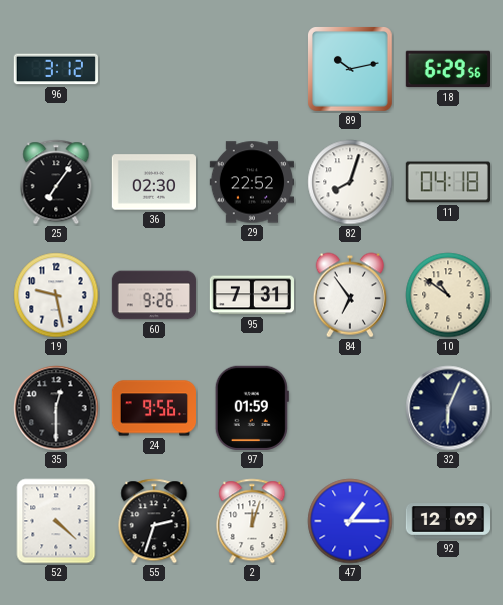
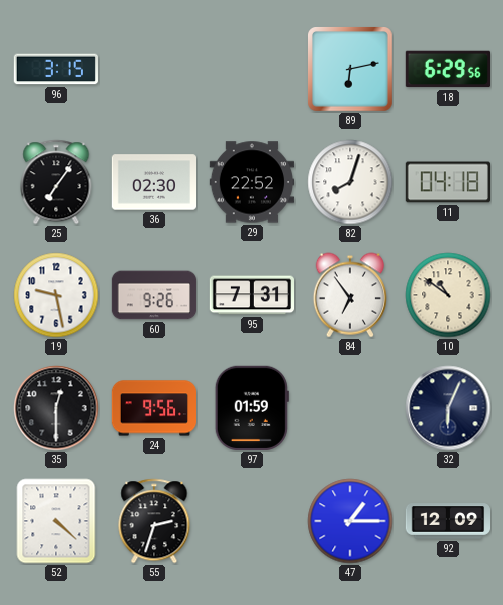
96: 3:12 -> 3:15
89: 10:13 -> 6:13
2: 12:03 -> none
